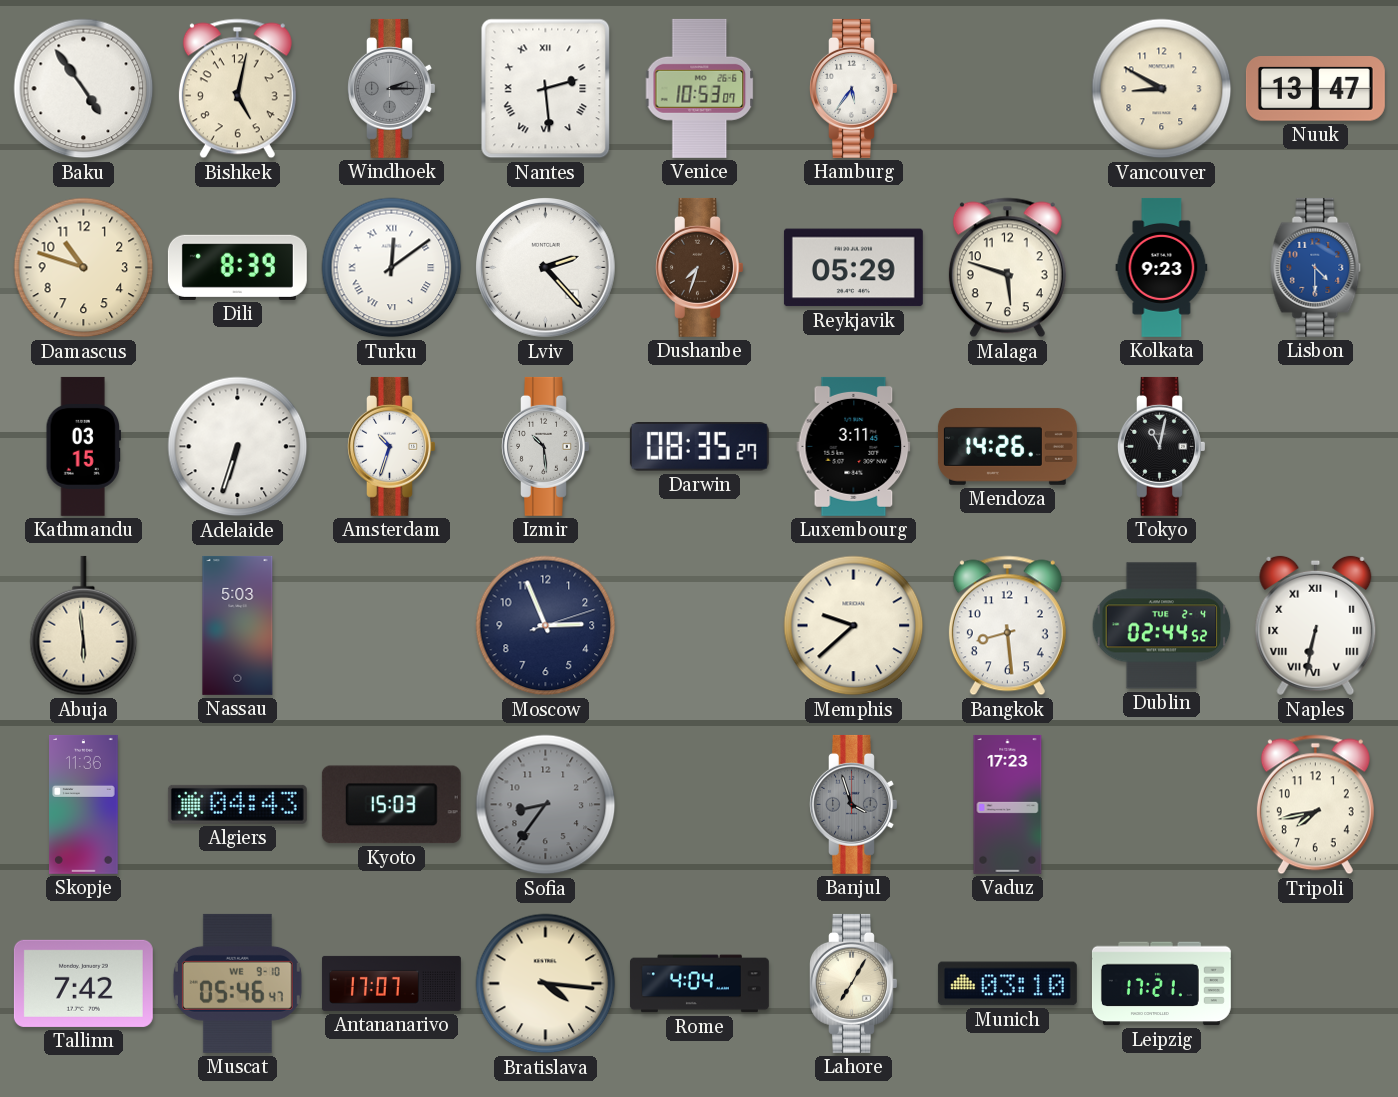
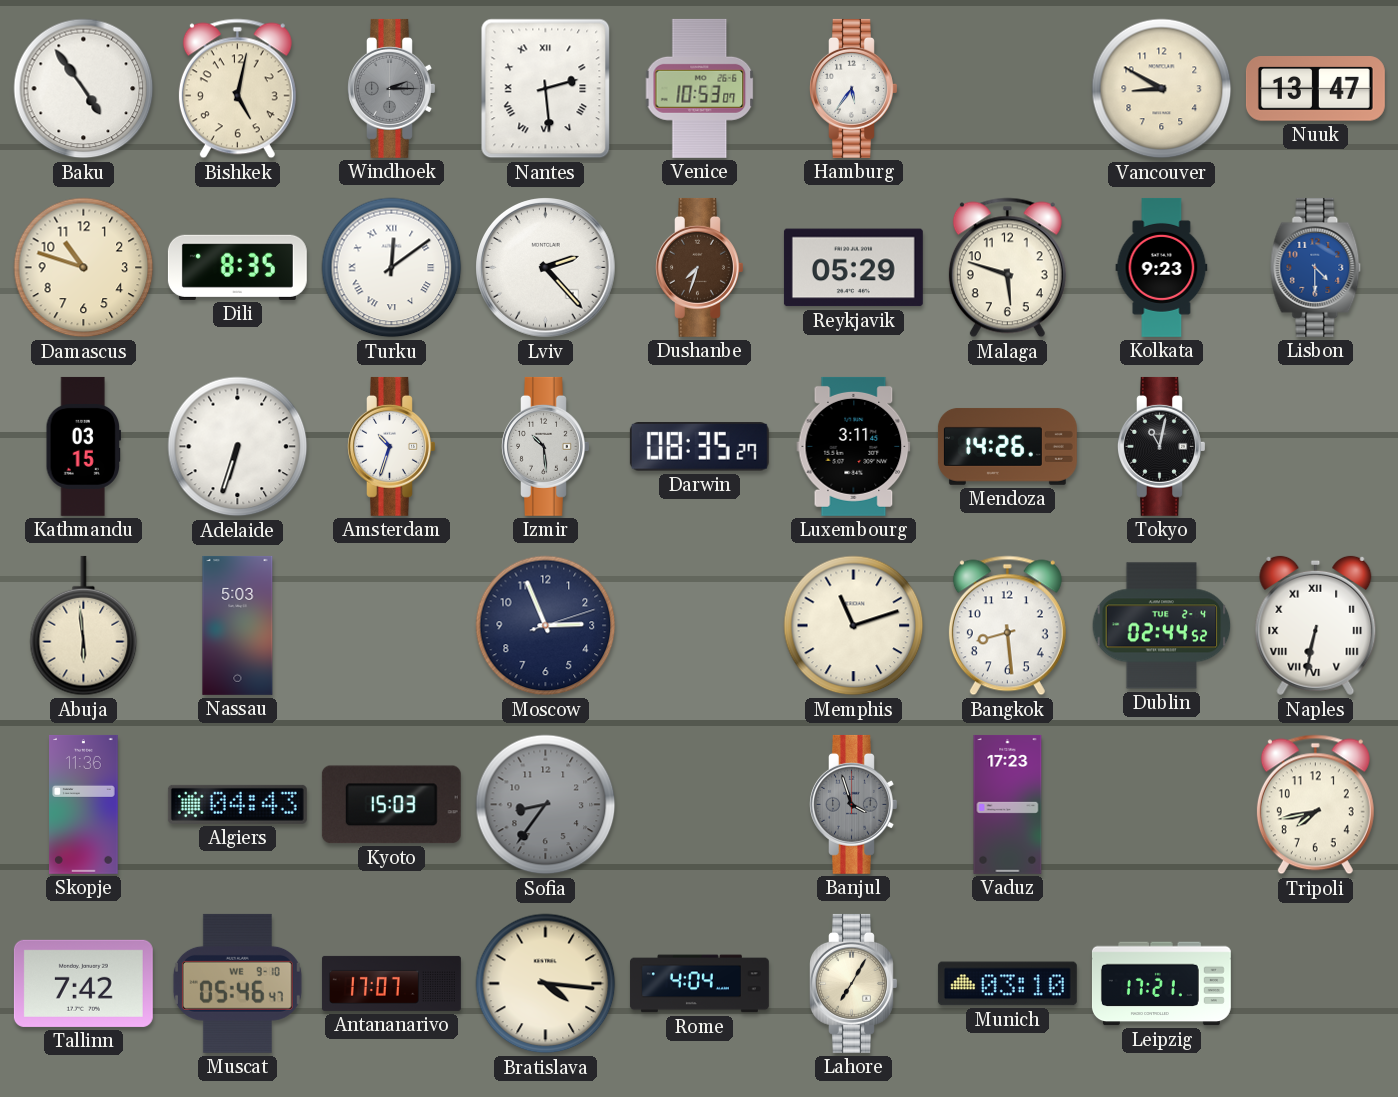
Dili: 8:39 -> 8:35
Memphis: 9:38 -> 11:12
